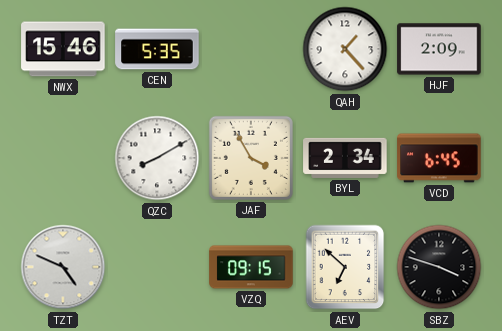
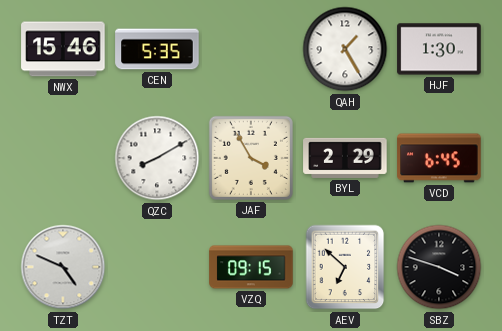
QAH: 1:23 -> 1:25
HJF: 2:09 -> 1:30
BYL: 2:34 -> 2:29
